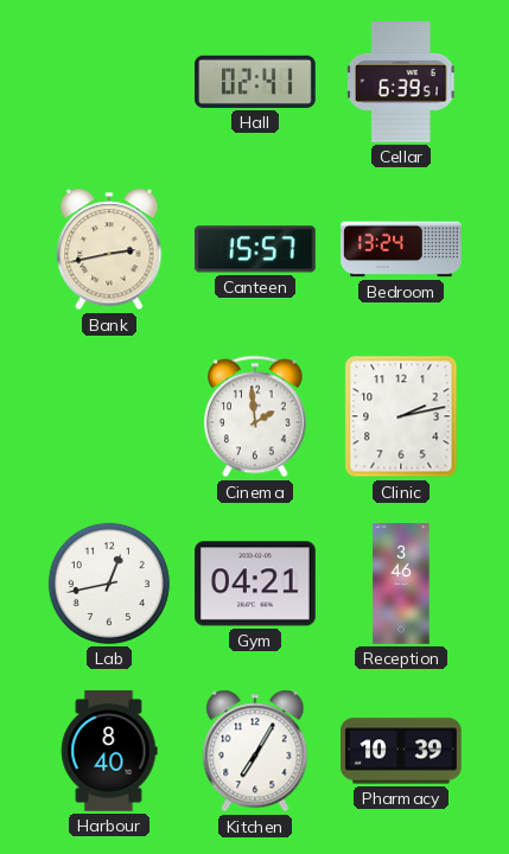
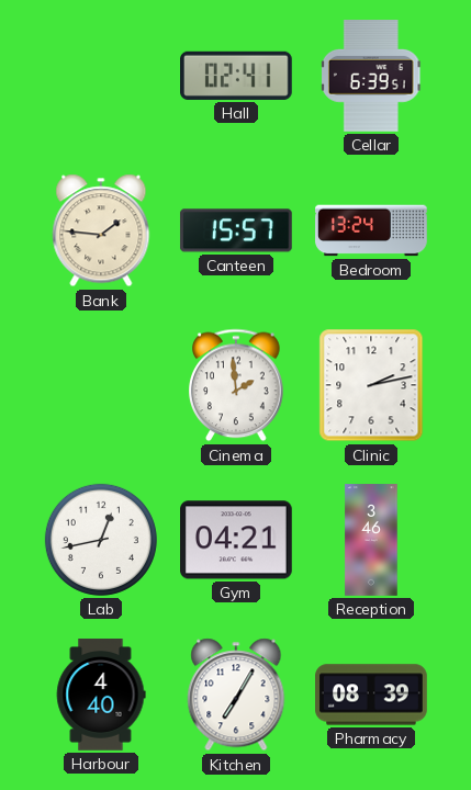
Bank: 2:43 -> 1:46
Harbour: 8:40 -> 4:40
Pharmacy: 10:39 -> 08:39
